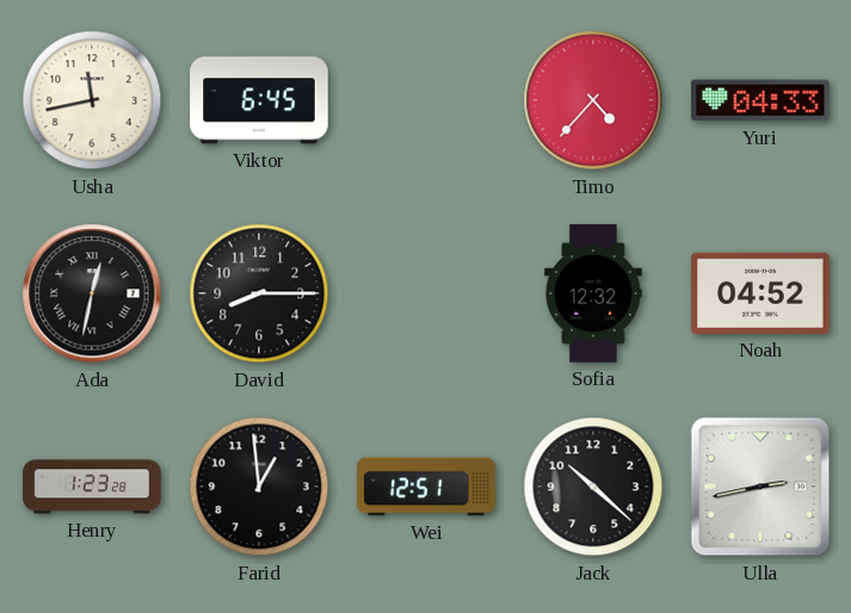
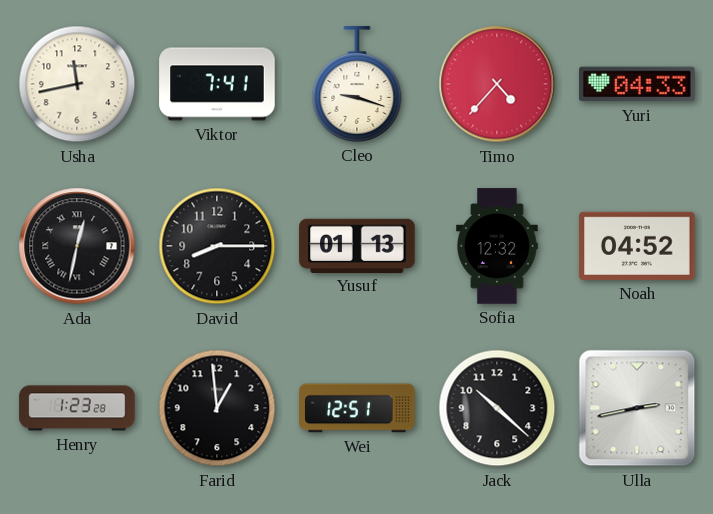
Viktor: 6:45 -> 7:41
Cleo: none -> 9:18
Yusuf: none -> 01:13
